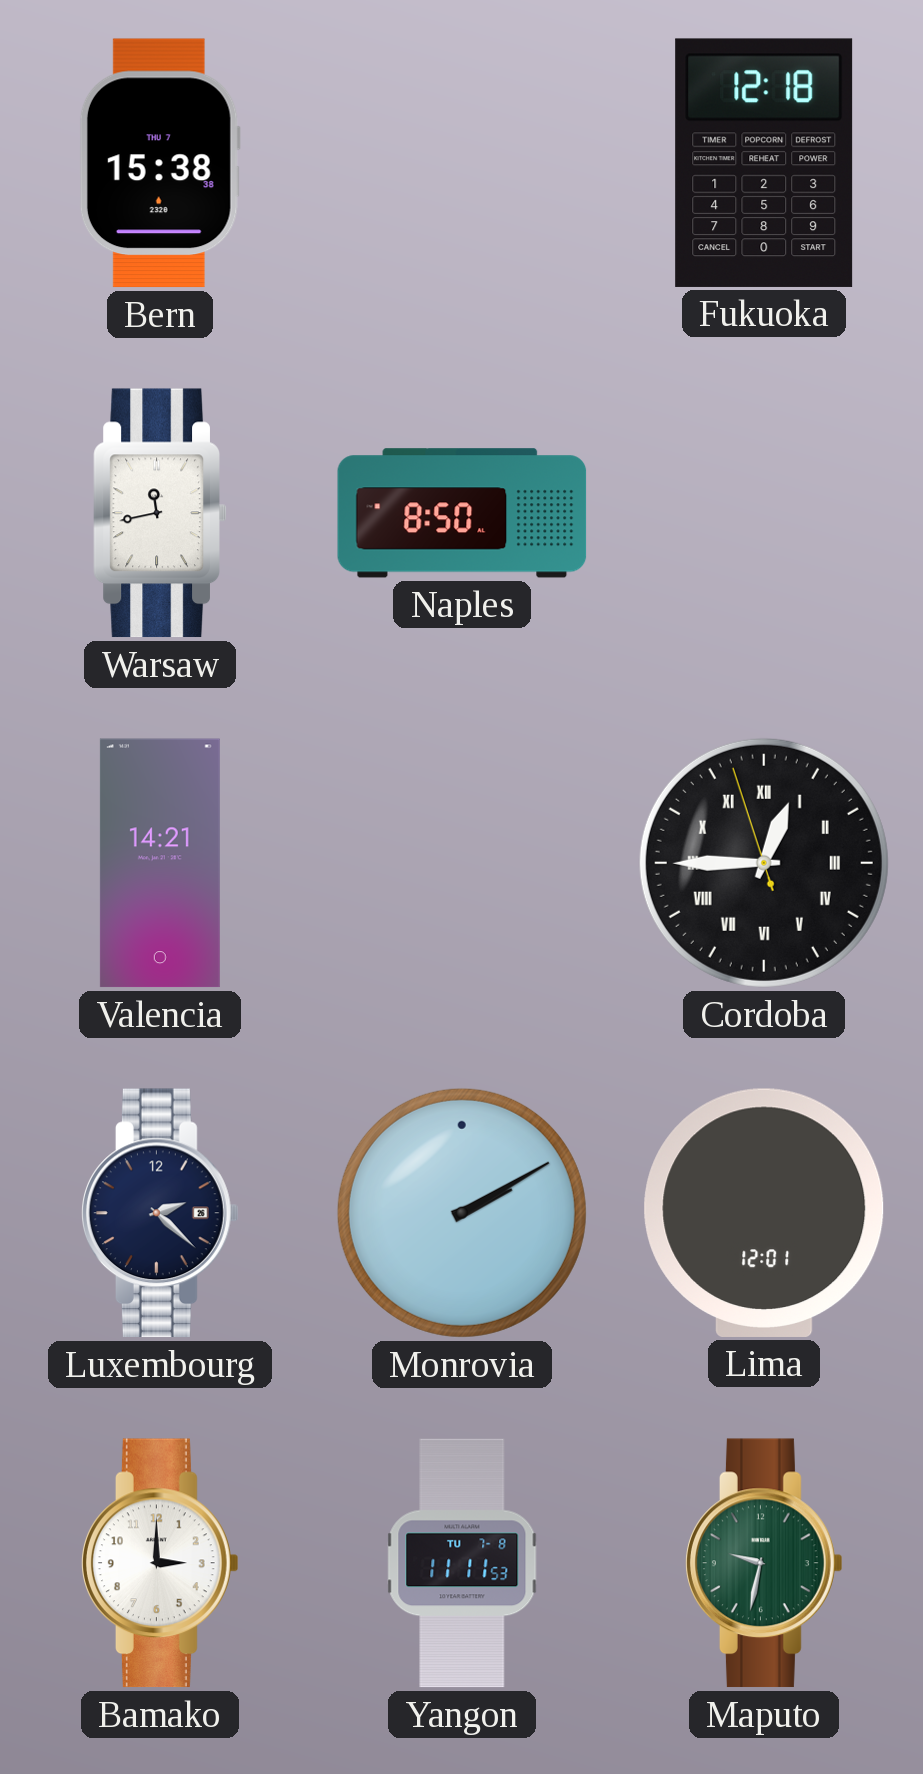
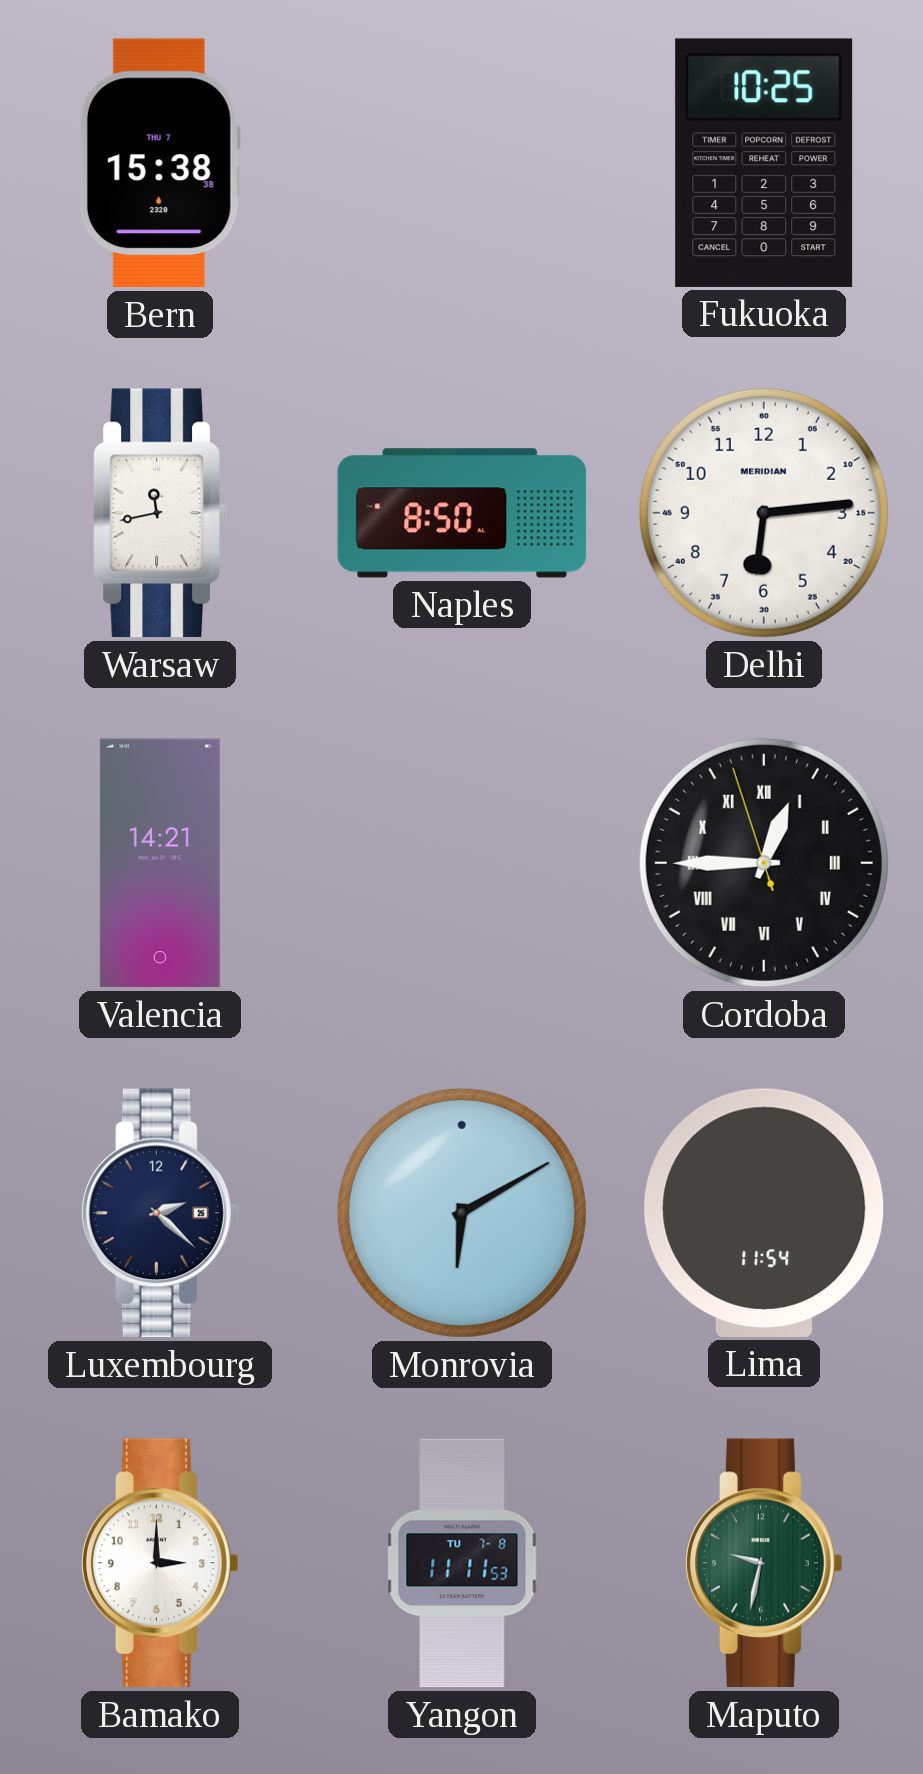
Fukuoka: 12:18 -> 10:25
Delhi: none -> 6:14
Monrovia: 2:10 -> 6:10
Lima: 12:01 -> 11:54
